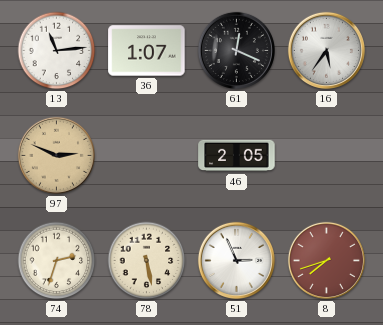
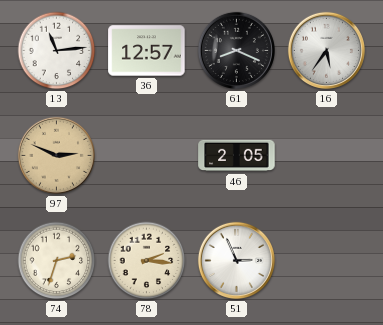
36: 1:07 -> 12:57
61: 12:19 -> 8:19
78: 5:28 -> 2:16
8: 7:42 -> none
